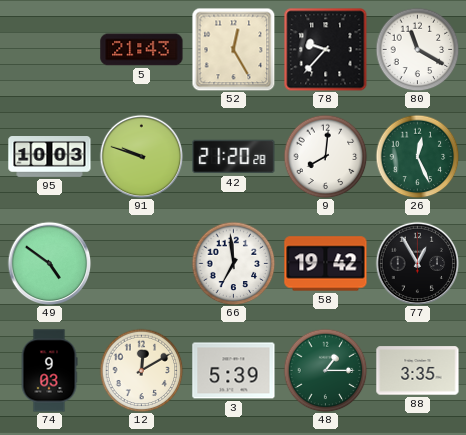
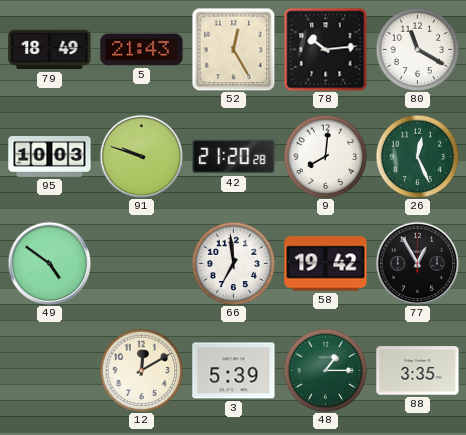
79: none -> 18:49
78: 9:37 -> 10:14
74: 9:03 -> none
